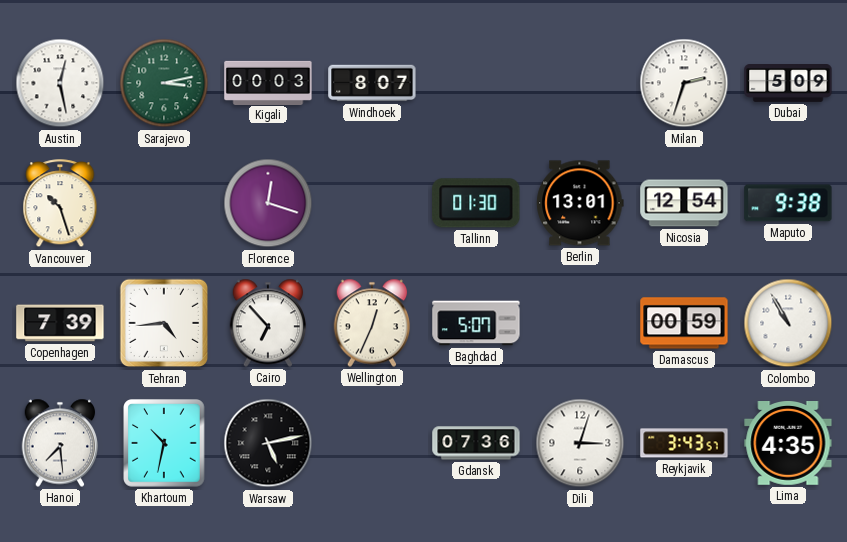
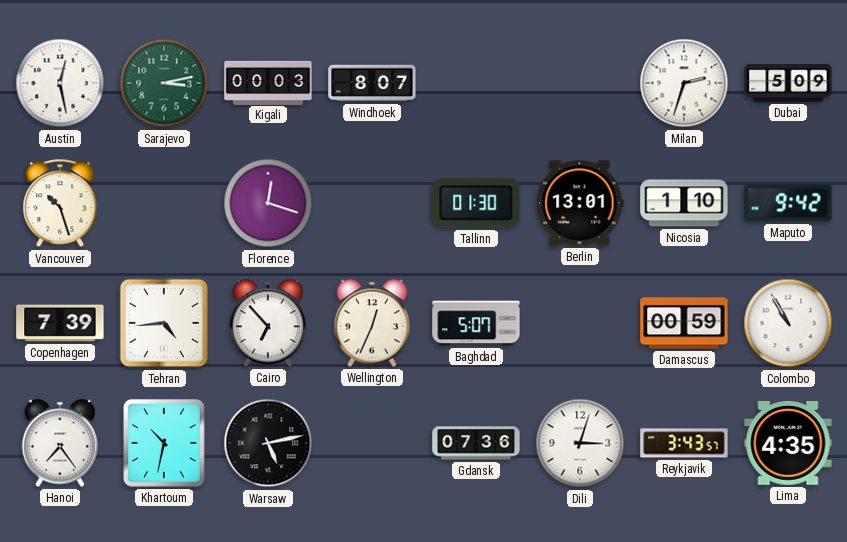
Nicosia: 12:54 -> 1:10
Maputo: 9:38 -> 9:42
Hanoi: 7:29 -> 7:24
